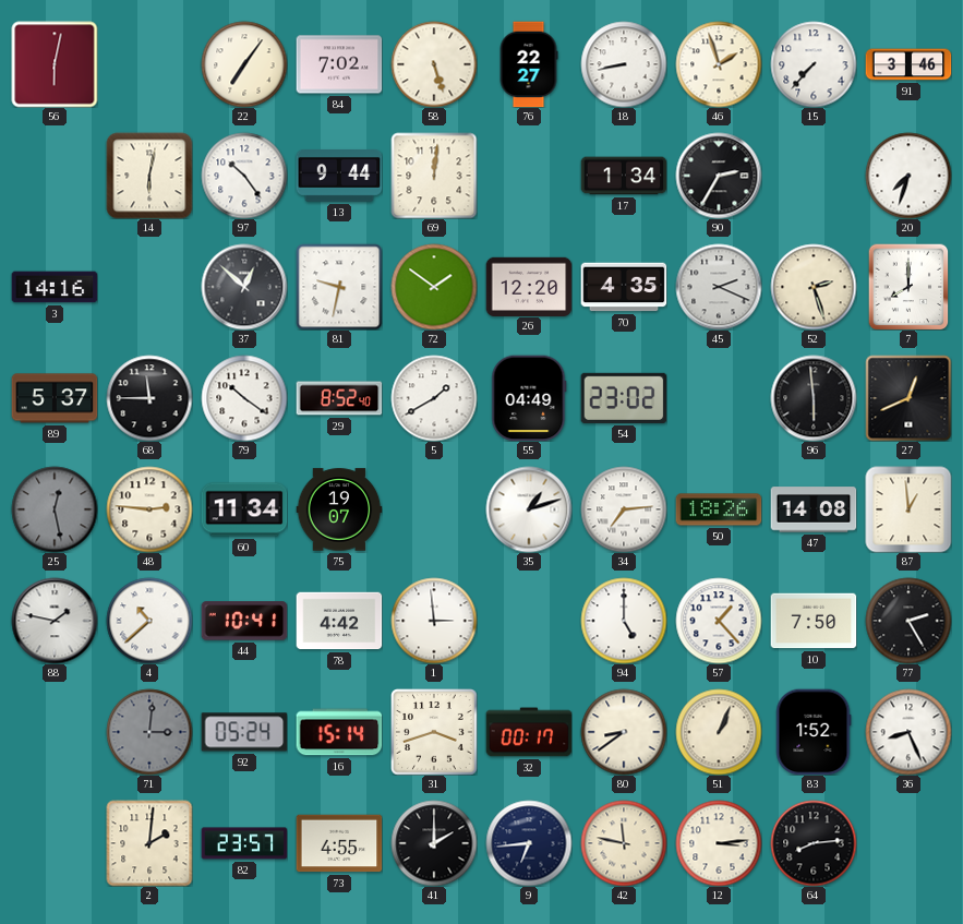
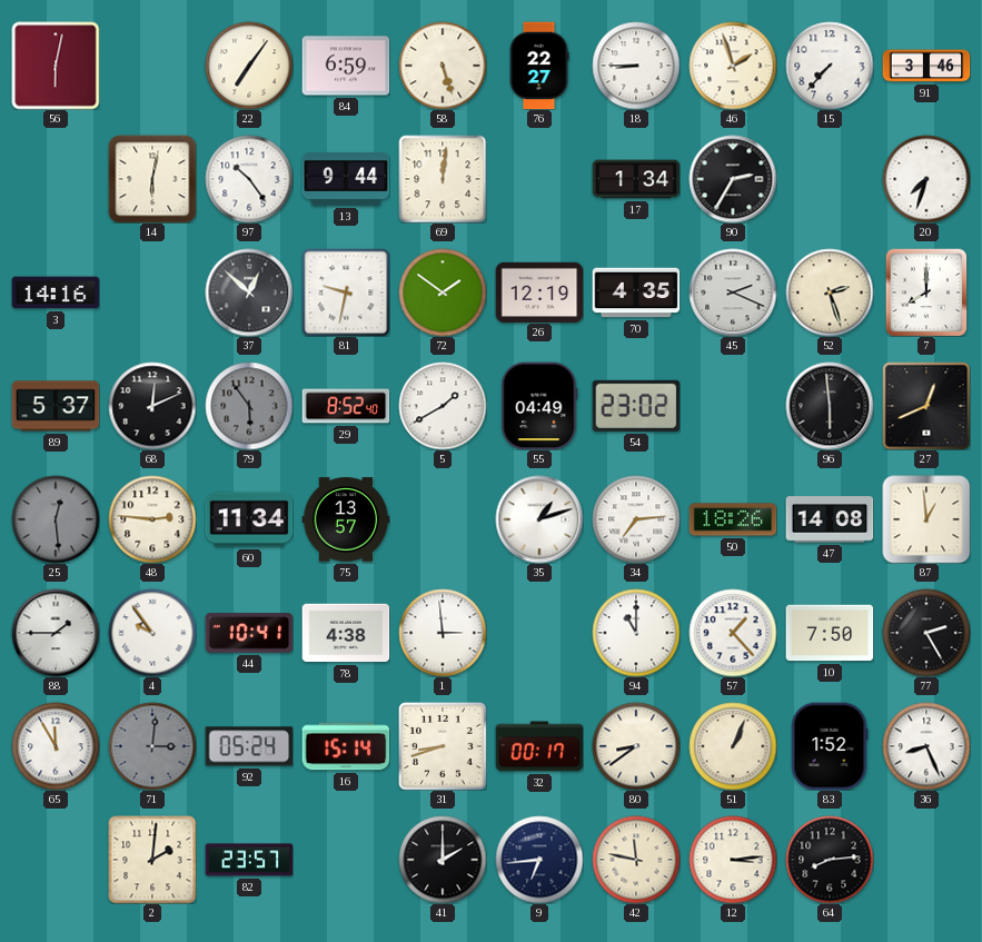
84: 7:02 -> 6:59
18: 8:43 -> 8:45
26: 12:20 -> 12:19
68: 11:45 -> 12:11
79: 10:21 -> 5:54
79 dial: white -> grey
25: 12:28 -> 12:29
75: 19:07 -> 13:57
88: 1:47 -> 1:45
4: 10:38 -> 9:54
78: 4:42 -> 4:38
94: 5:00 -> 11:00
65: none -> 11:55
31: 3:42 -> 8:42
73: 4:55 -> none
